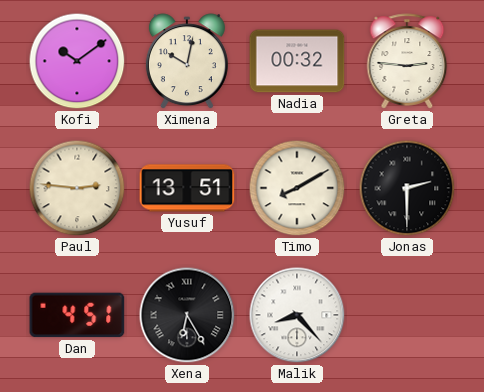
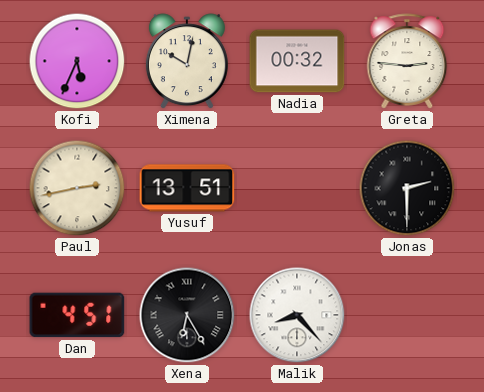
Kofi: 10:09 -> 5:34
Paul: 2:46 -> 2:43
Timo: 8:10 -> none
